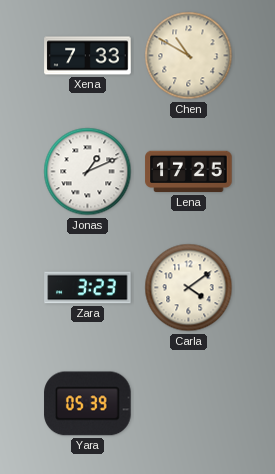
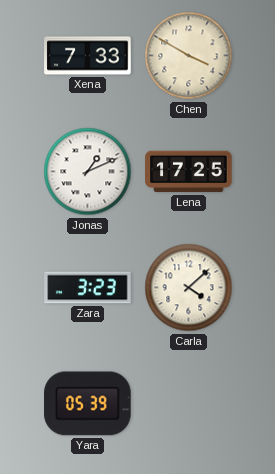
Chen: 10:50 -> 3:50
Carla: 4:09 -> 4:08
